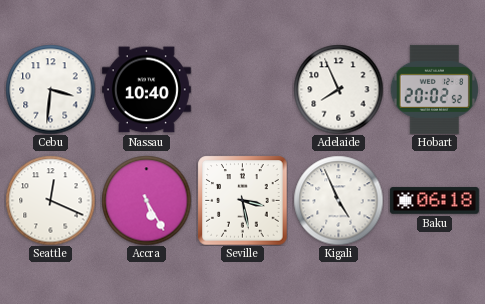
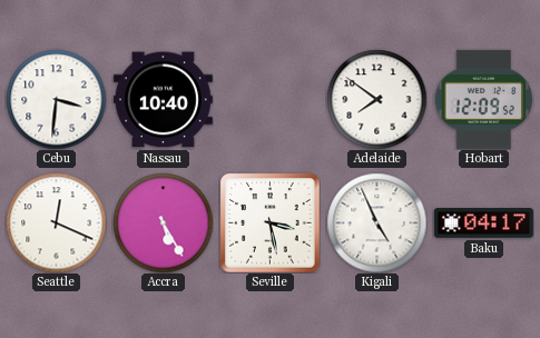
Adelaide: 7:56 -> 7:51
Hobart: 20:02 -> 12:09
Baku: 06:18 -> 04:17
